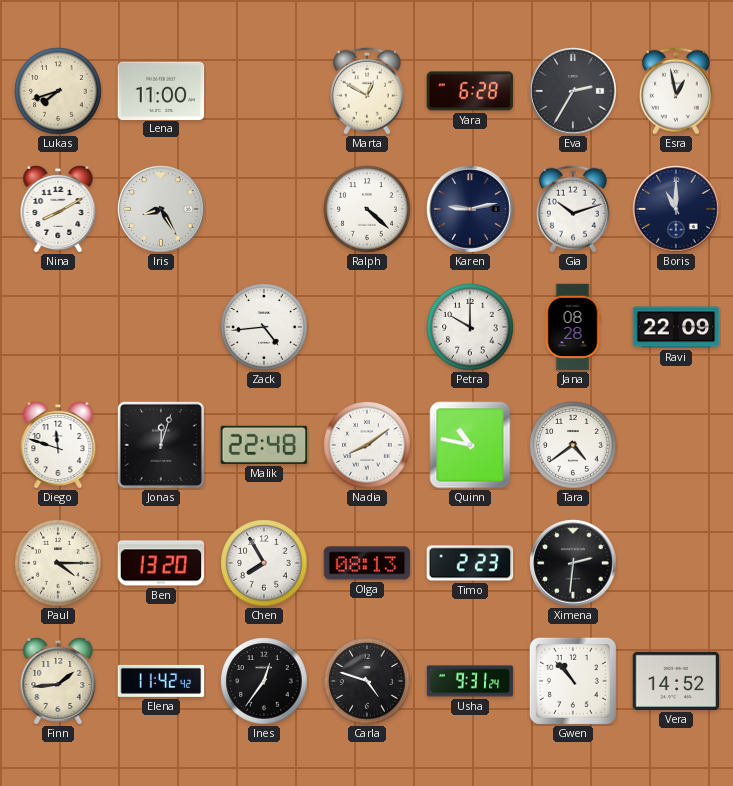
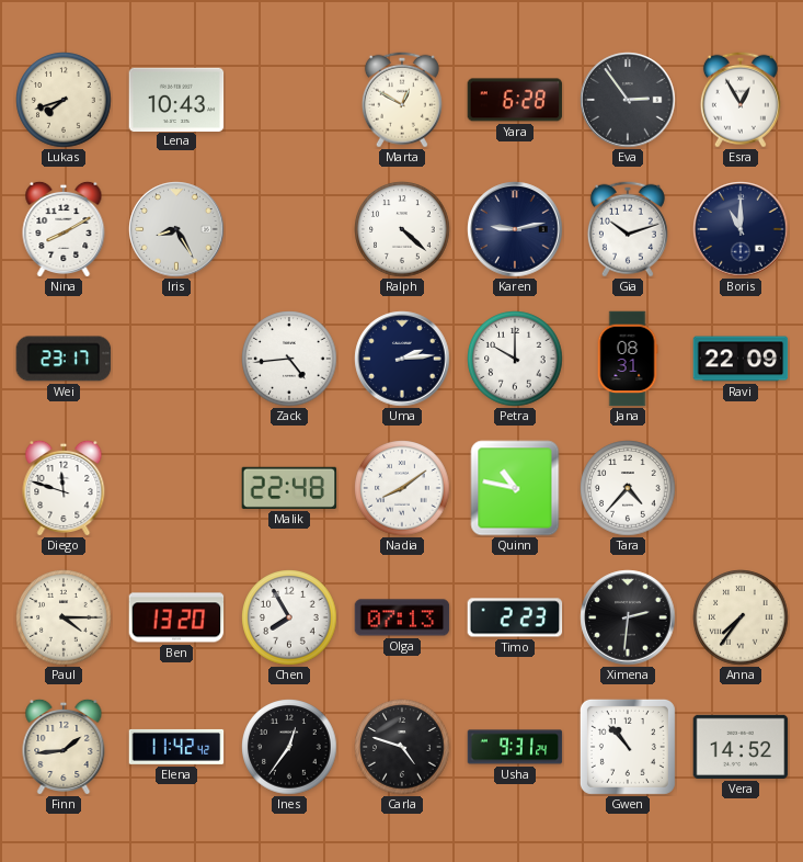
Lena: 11:00 -> 10:43
Eva: 2:35 -> 2:54
Esra: 12:58 -> 12:55
Wei: none -> 23:17
Uma: none -> 2:14
Jana: 08:28 -> 08:31
Jonas: 12:03 -> none
Tara: 4:39 -> 4:37
Olga: 08:13 -> 07:13
Anna: none -> 7:36
